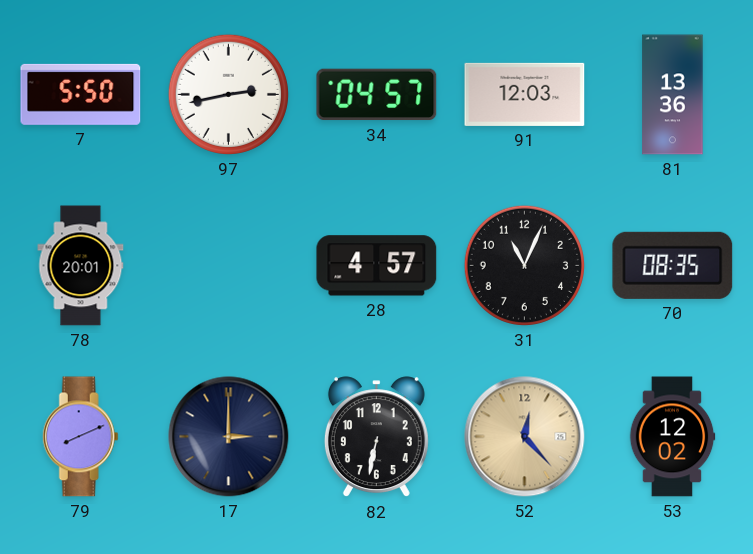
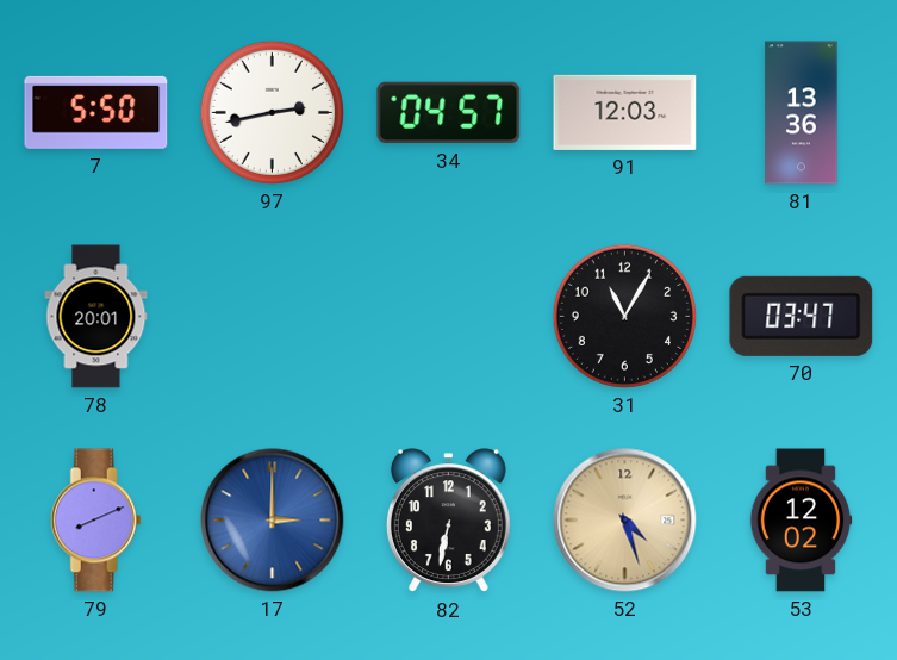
28: 4:57 -> none
31: 11:04 -> 11:05
70: 08:35 -> 03:47
17 dial: navy -> blue
52: 12:23 -> 4:27
